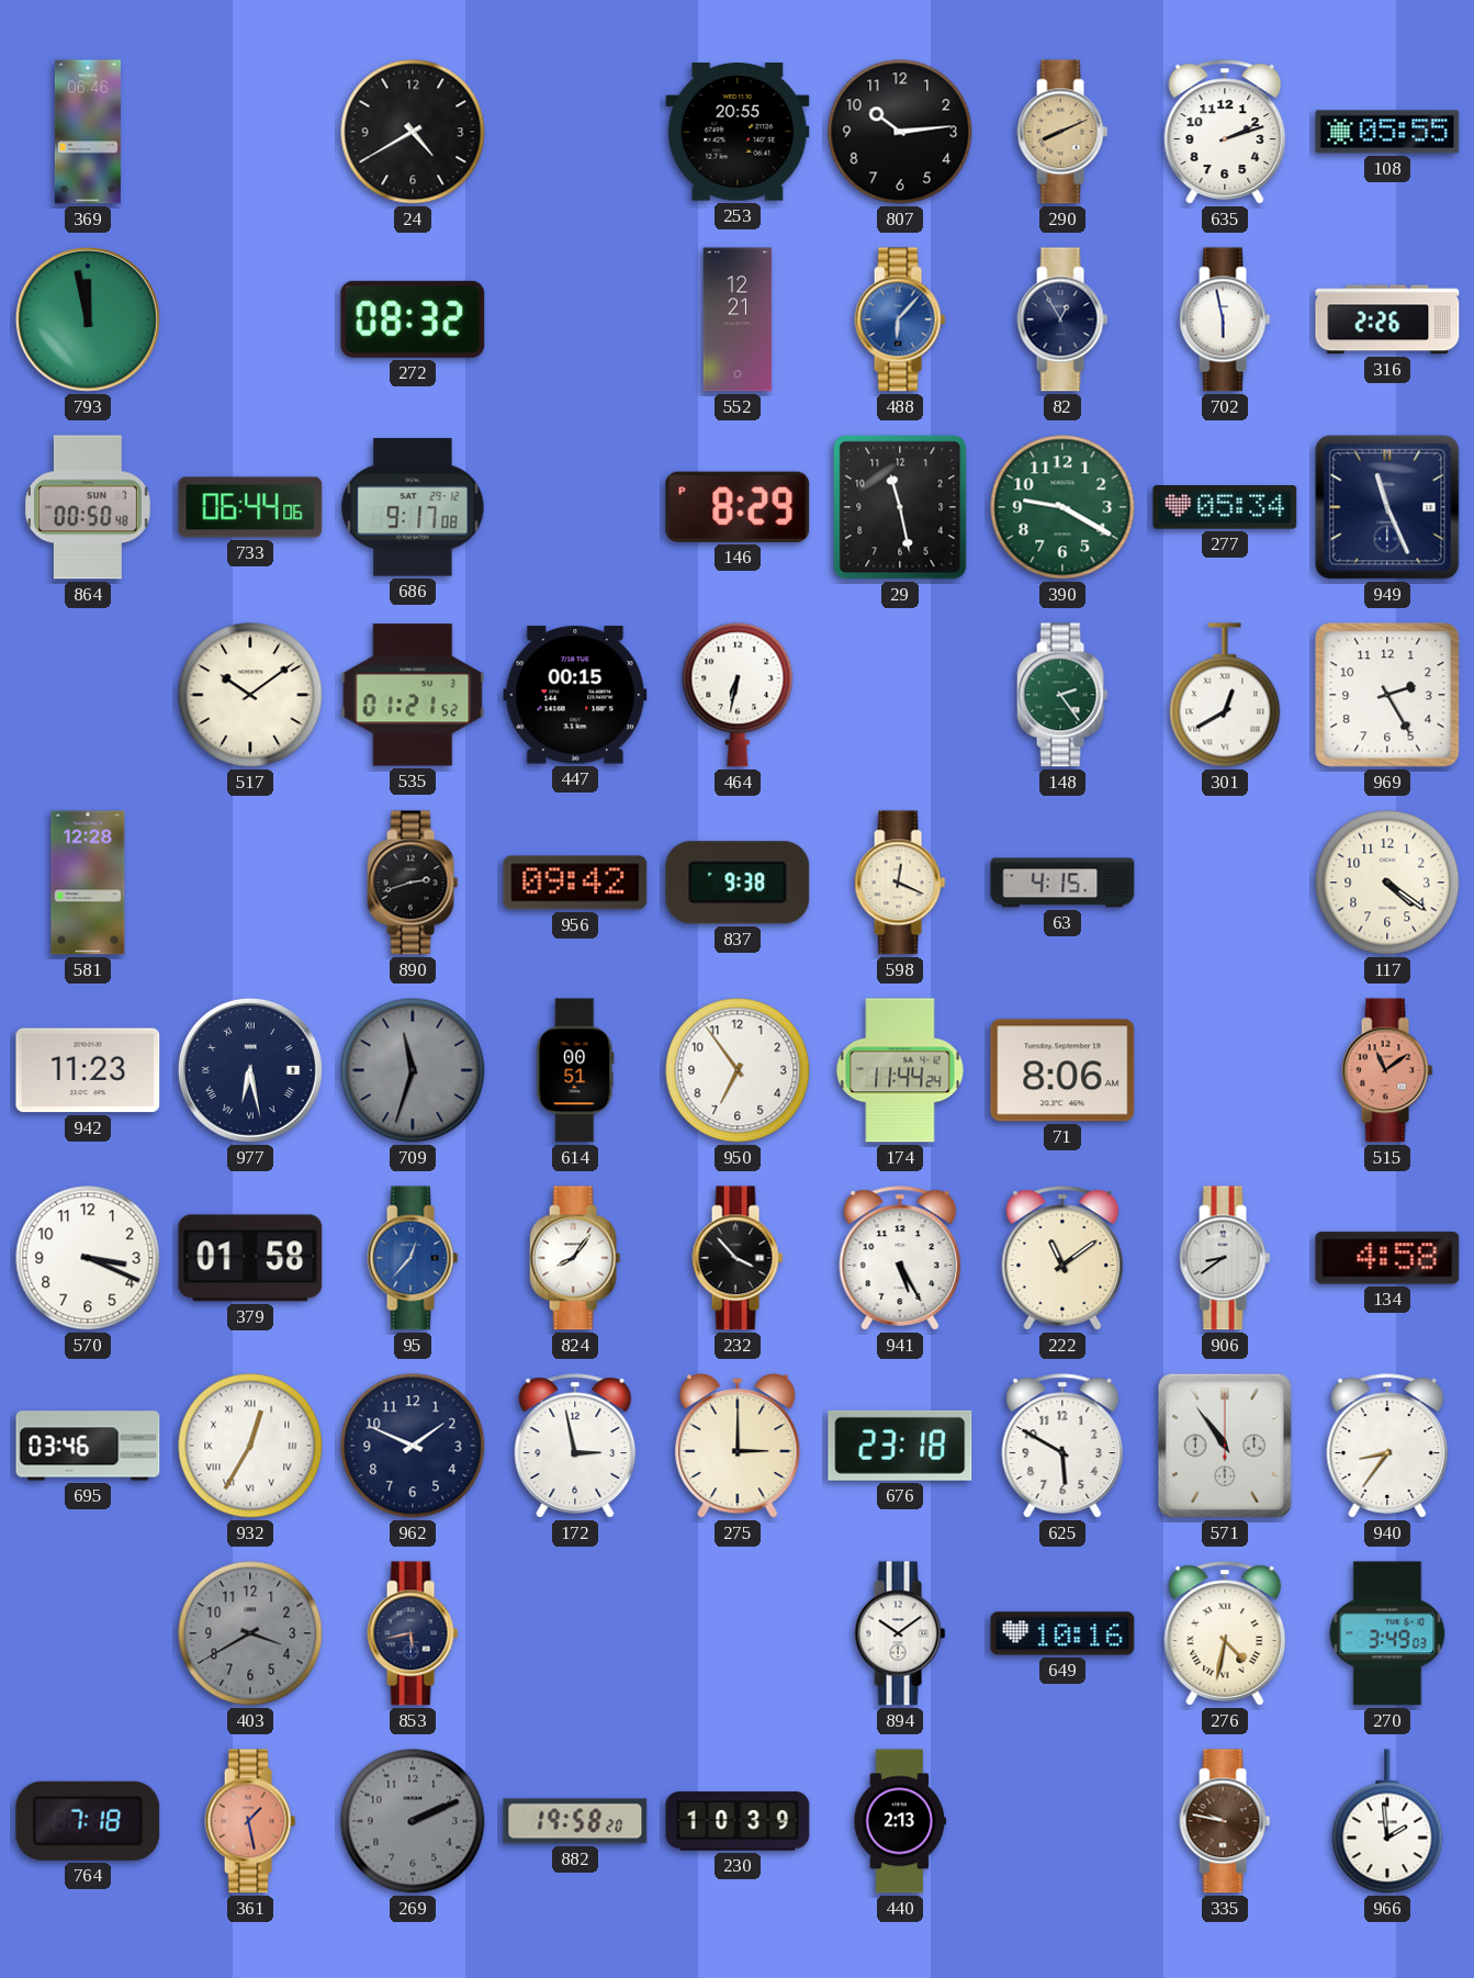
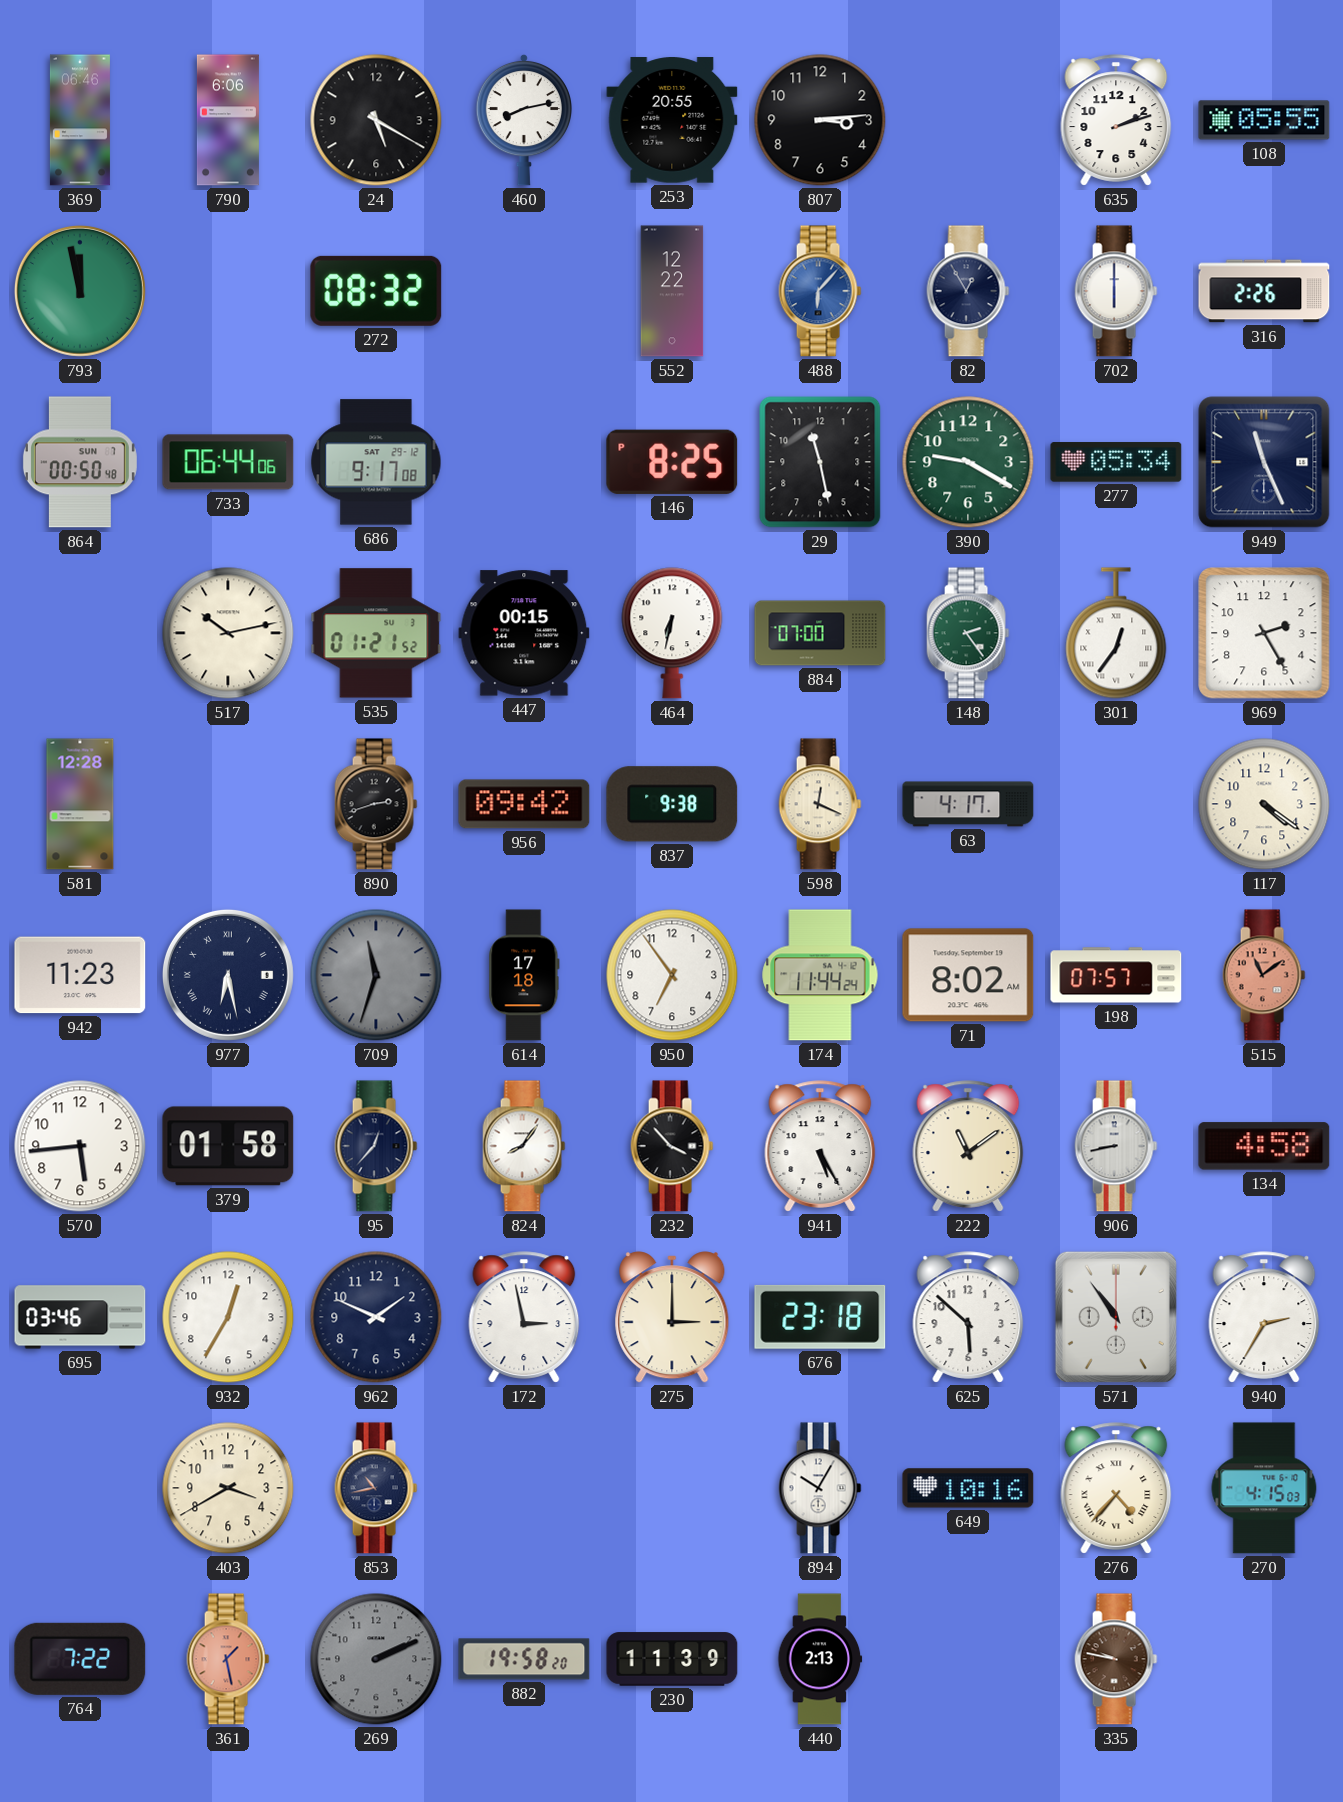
790: none -> 6:06
24: 4:40 -> 5:20
460: none -> 8:13
807: 10:14 -> 3:14
290: 8:11 -> none
552: 12:21 -> 12:22
702: 5:58 -> 6:00
146: 8:29 -> 8:25
517: 10:09 -> 10:13
884: none -> 07:00
301: 12:40 -> 12:36
63: 4:15 -> 4:17
614: 00:51 -> 17:18
71: 8:06 -> 8:02
198: none -> 07:57
570: 3:19 -> 5:44
95 dial: blue -> navy
906: 8:39 -> 8:43
932 numerals: Roman -> Arabic
625: 5:50 -> 5:52
940: 8:36 -> 2:35
403 dial: grey -> cream
853: 5:43 -> 10:43
894: 10:09 -> 10:05
276: 4:32 -> 4:37
270: 3:49 -> 4:15
764: 7:18 -> 7:22
230: 10:39 -> 11:39
966: 1:59 -> none
